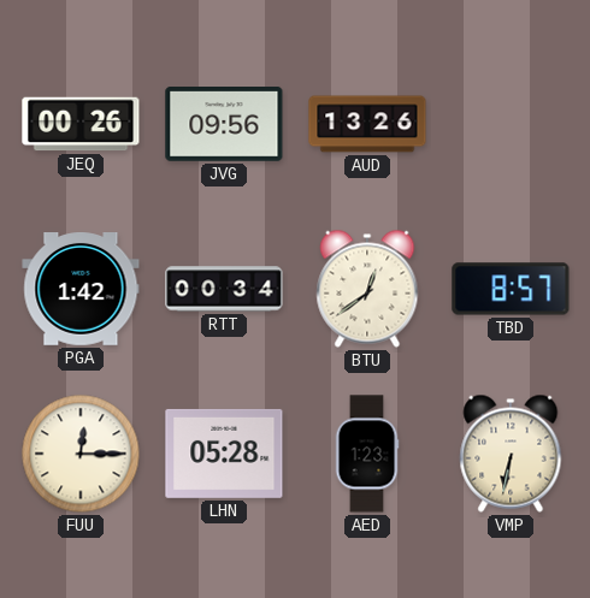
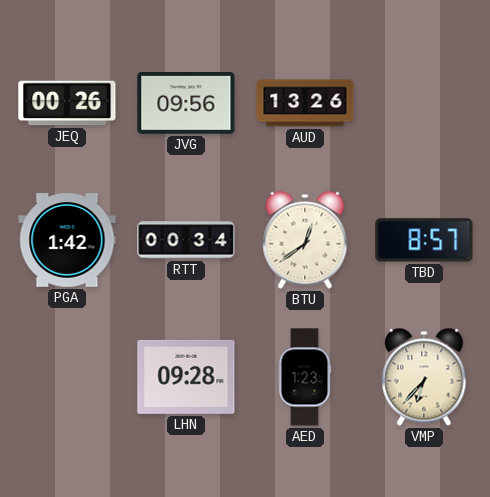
FUU: 12:15 -> none
LHN: 05:28 -> 09:28
VMP: 6:32 -> 6:37
